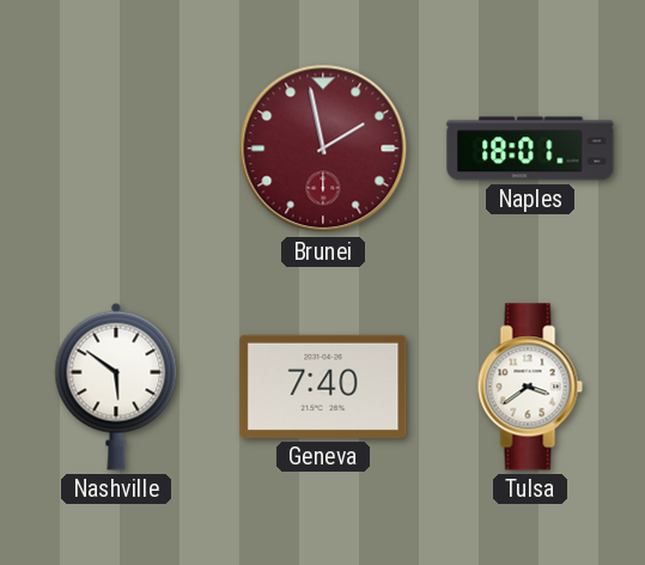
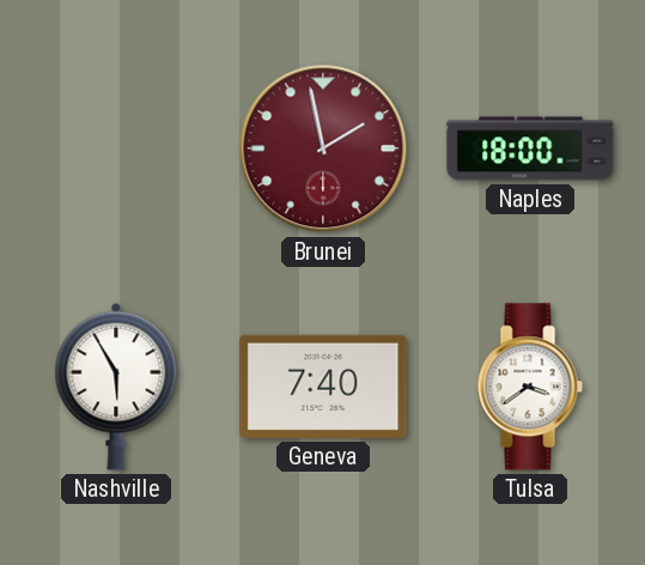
Naples: 18:01 -> 18:00
Nashville: 5:51 -> 5:55
